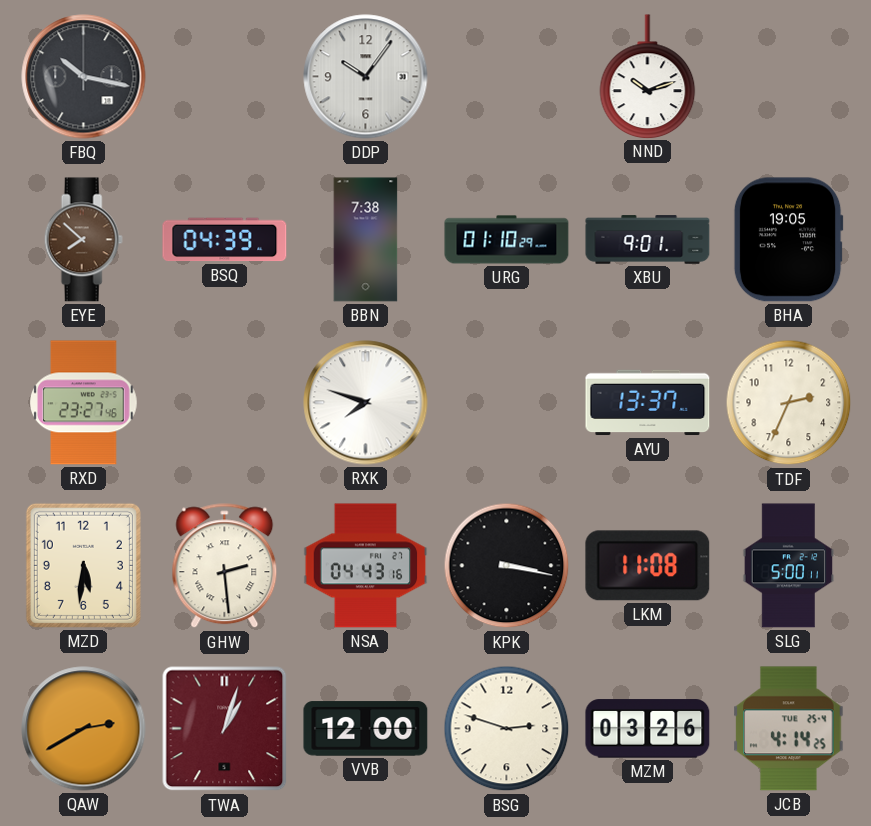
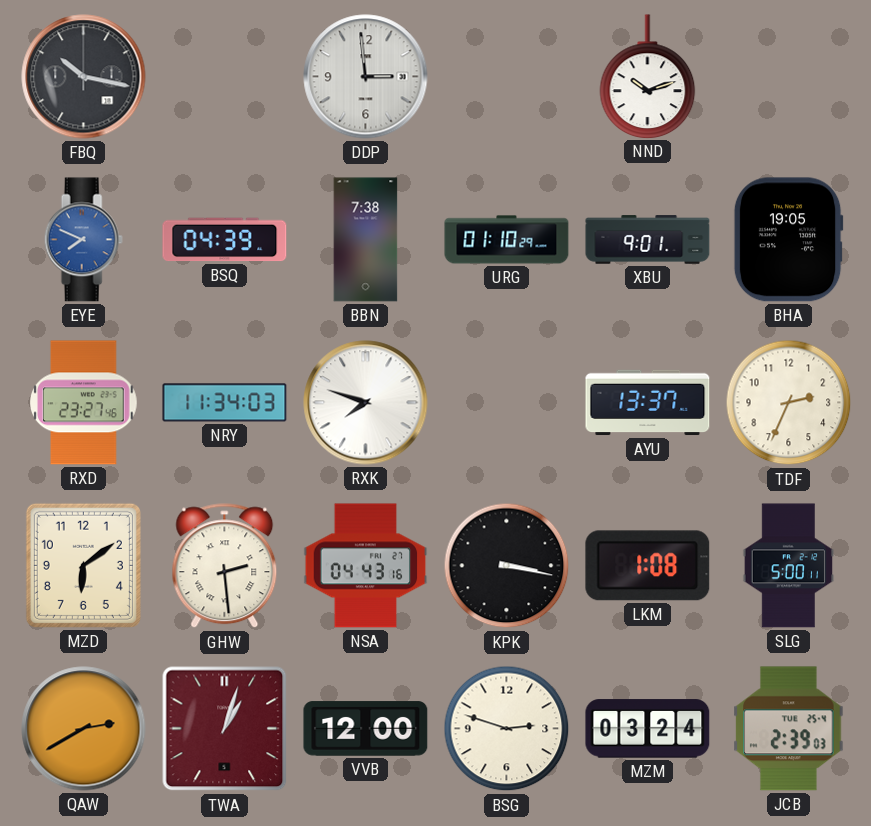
DDP: 10:06 -> 2:59
EYE: 7:52 -> 7:49
EYE dial: brown -> blue
NRY: none -> 11:34
MZD: 5:31 -> 6:09
LKM: 11:08 -> 1:08
MZM: 03:26 -> 03:24
JCB: 4:14 -> 2:39
